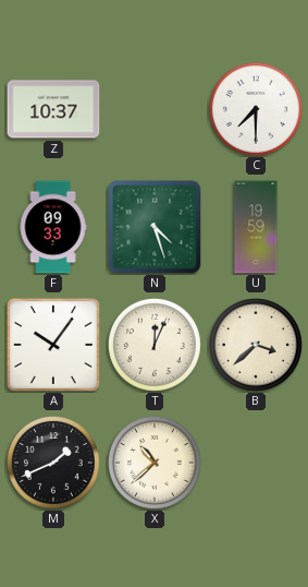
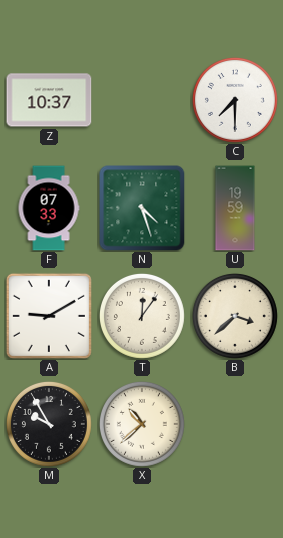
F: 09:33 -> 07:33
A: 10:06 -> 9:10
T: 12:04 -> 12:06
M: 1:41 -> 9:55
